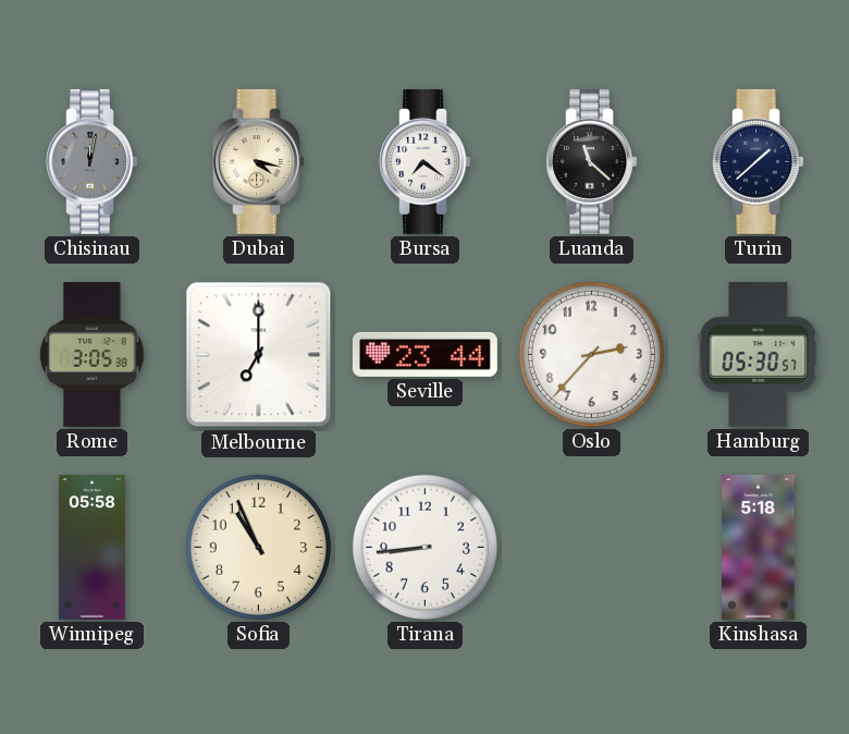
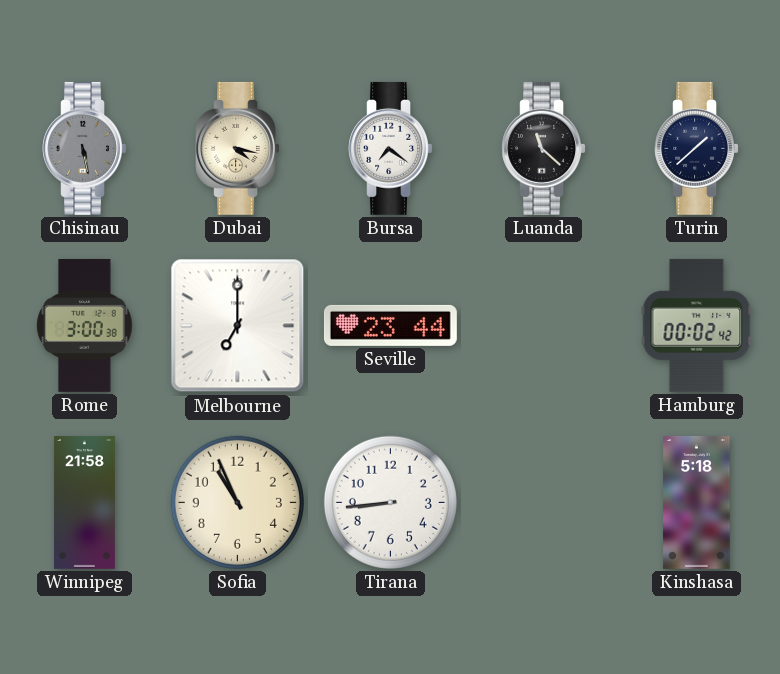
Chisinau: 12:02 -> 5:28
Rome: 3:05 -> 3:00
Oslo: 2:37 -> none
Hamburg: 05:30 -> 00:02
Winnipeg: 05:58 -> 21:58
